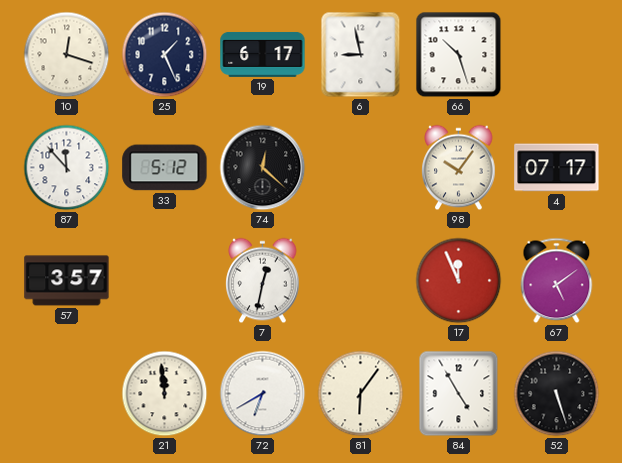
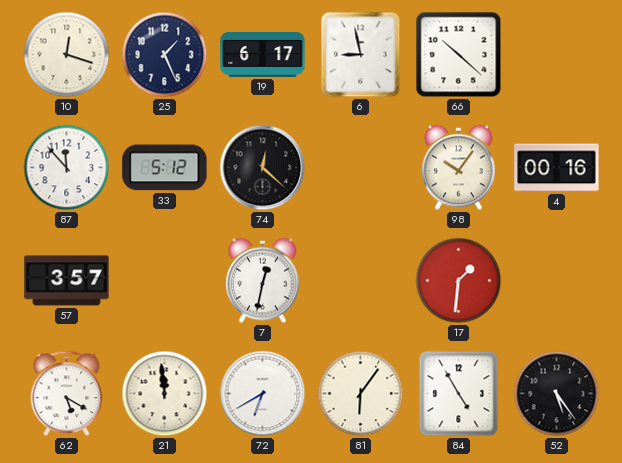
66: 10:27 -> 10:22
4: 07:17 -> 00:16
17: 11:56 -> 1:31
67: 5:09 -> none
62: none -> 5:20
52: 5:27 -> 5:24
